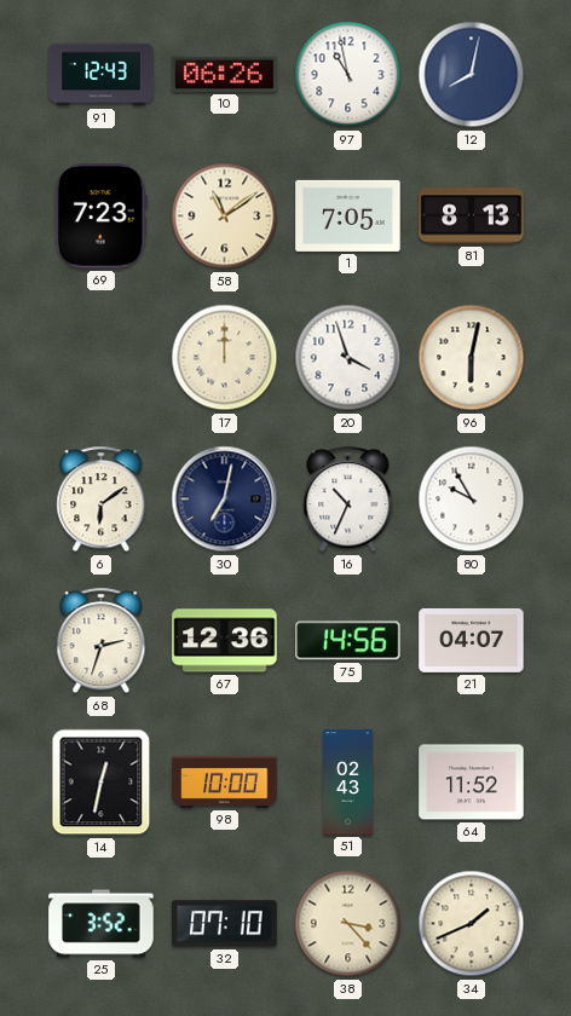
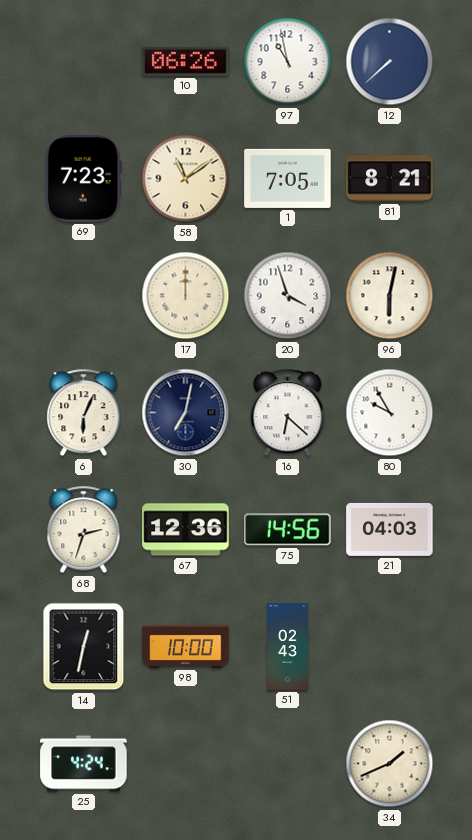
91: 12:43 -> none
12: 8:02 -> 7:38
81: 8:13 -> 8:21
6: 6:09 -> 6:04
16: 10:34 -> 6:22
21: 04:07 -> 04:03
64: 11:52 -> none
25: 3:52 -> 4:24
32: 07:10 -> none
38: 3:23 -> none
